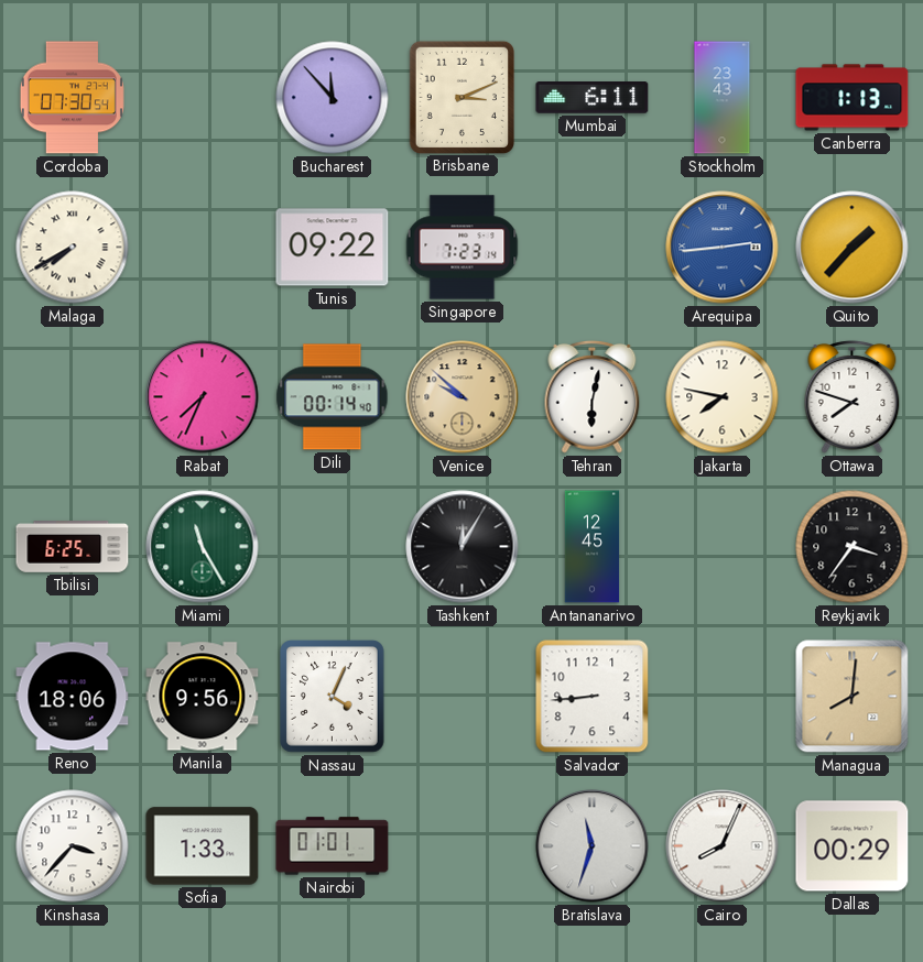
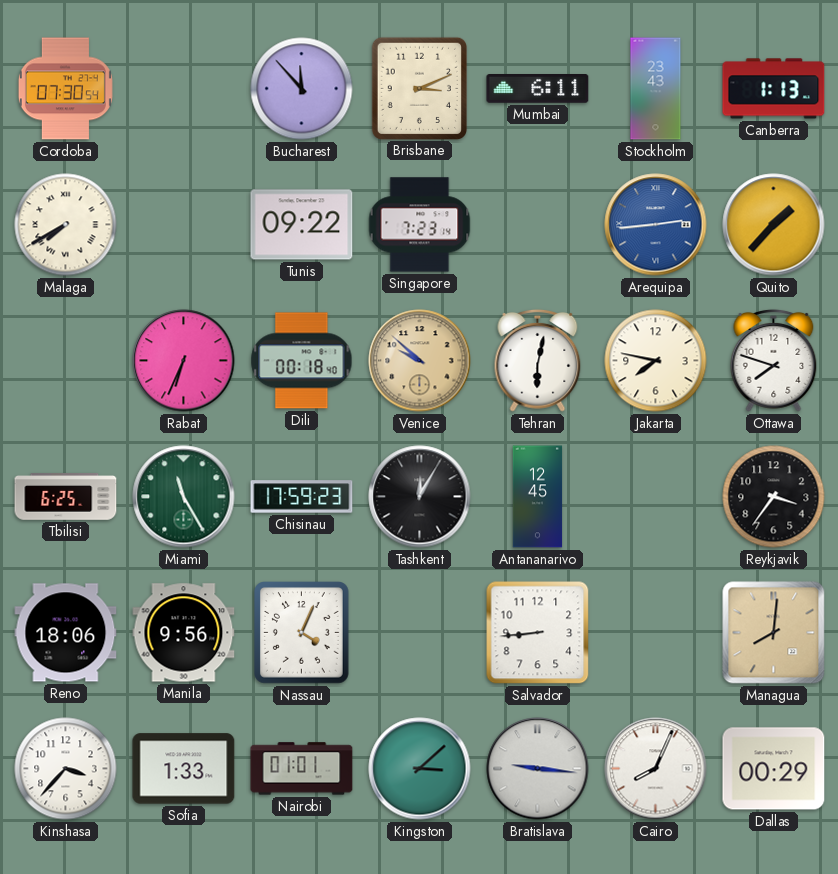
Rabat: 7:34 -> 6:34
Dili: 00:14 -> 00:18
Chisinau: none -> 17:59
Kingston: none -> 3:08
Bratislava: 11:33 -> 9:16
